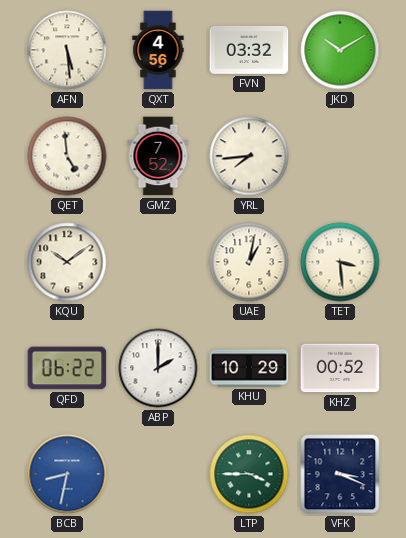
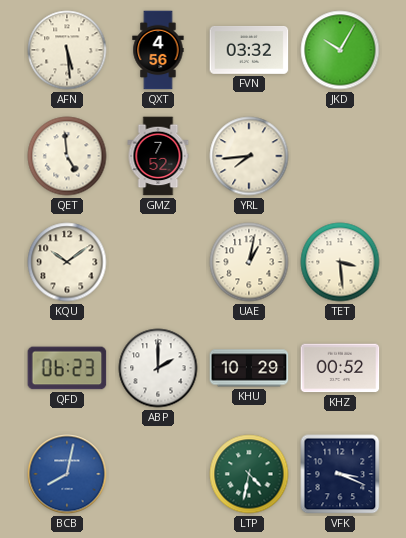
JKD: 10:10 -> 10:05
QFD: 06:22 -> 06:23
BCB: 8:32 -> 8:02
LTP: 3:45 -> 4:32
